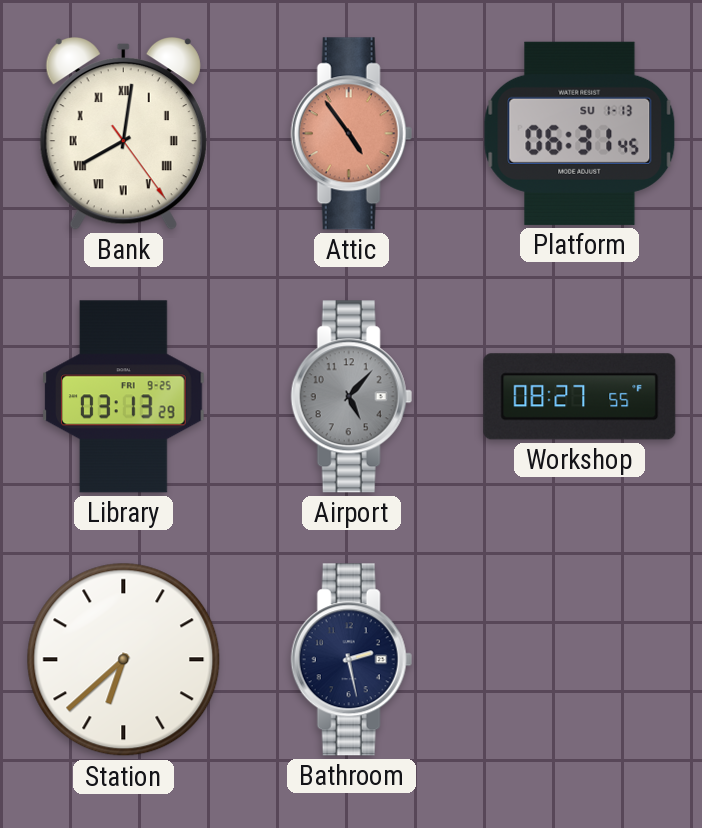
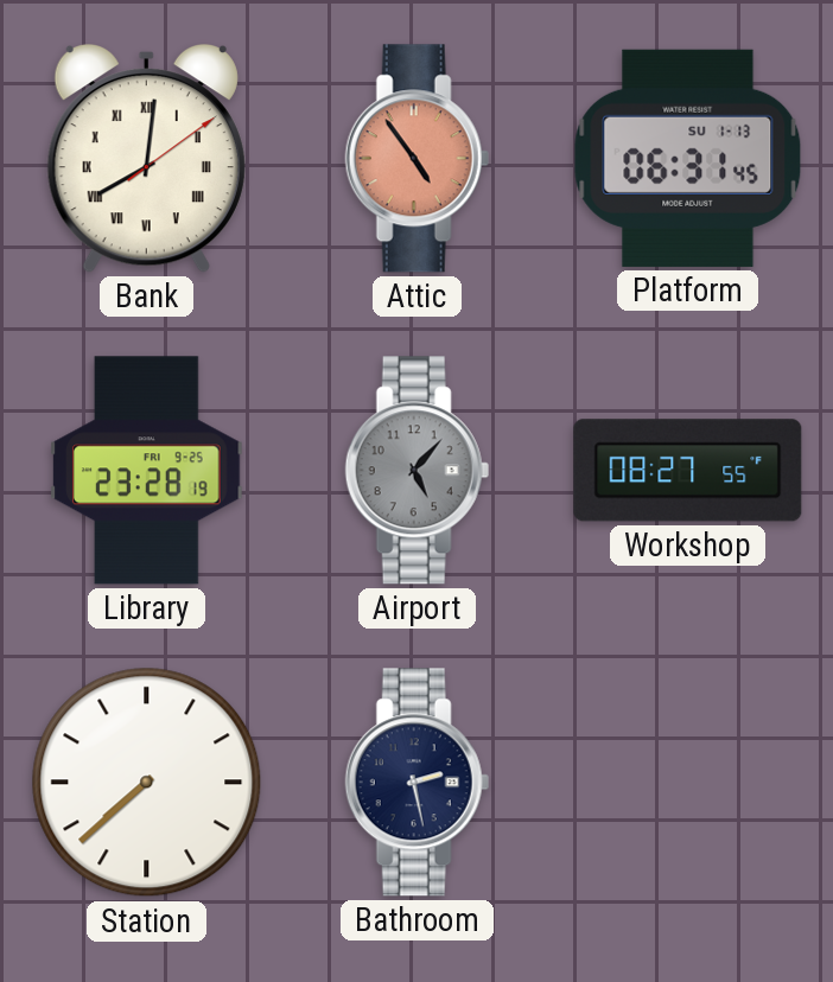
Bank: 8:01:24 -> 8:01:09
Library: 03:13 -> 23:28
Station: 6:38 -> 7:38
